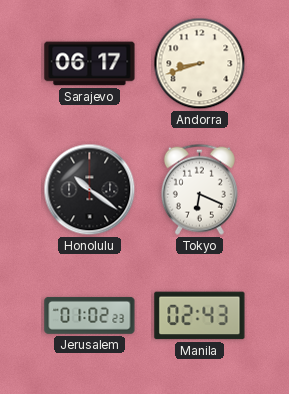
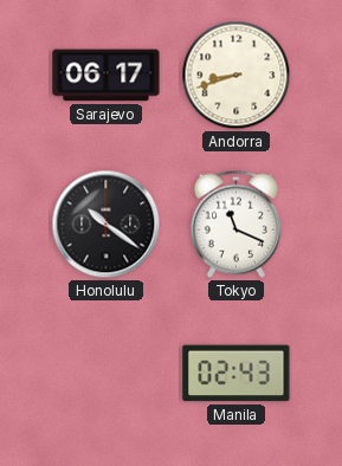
Tokyo: 6:19 -> 11:19
Jerusalem: 01:02 -> none
